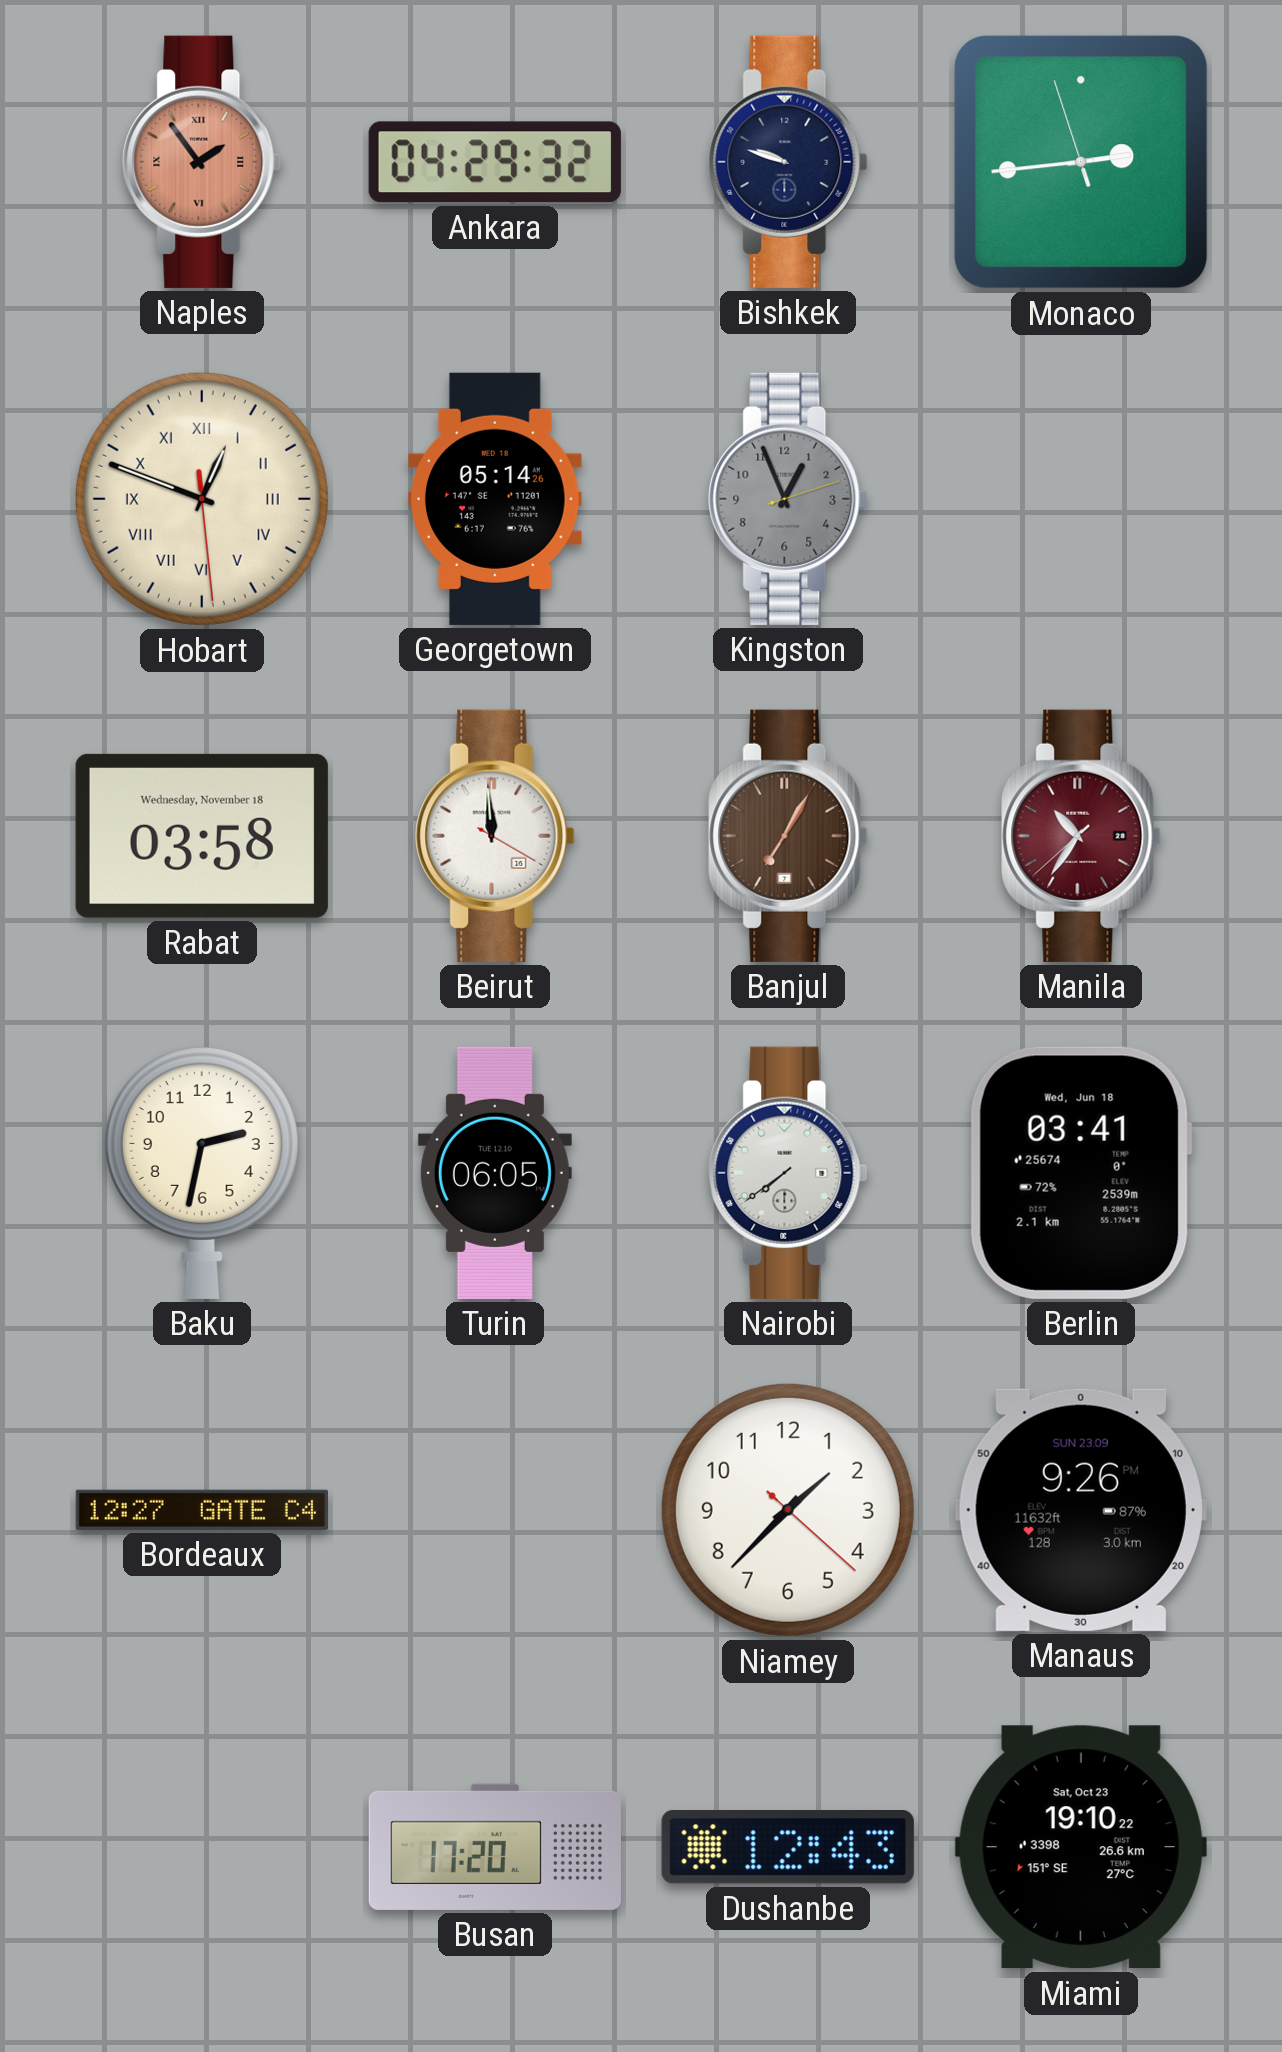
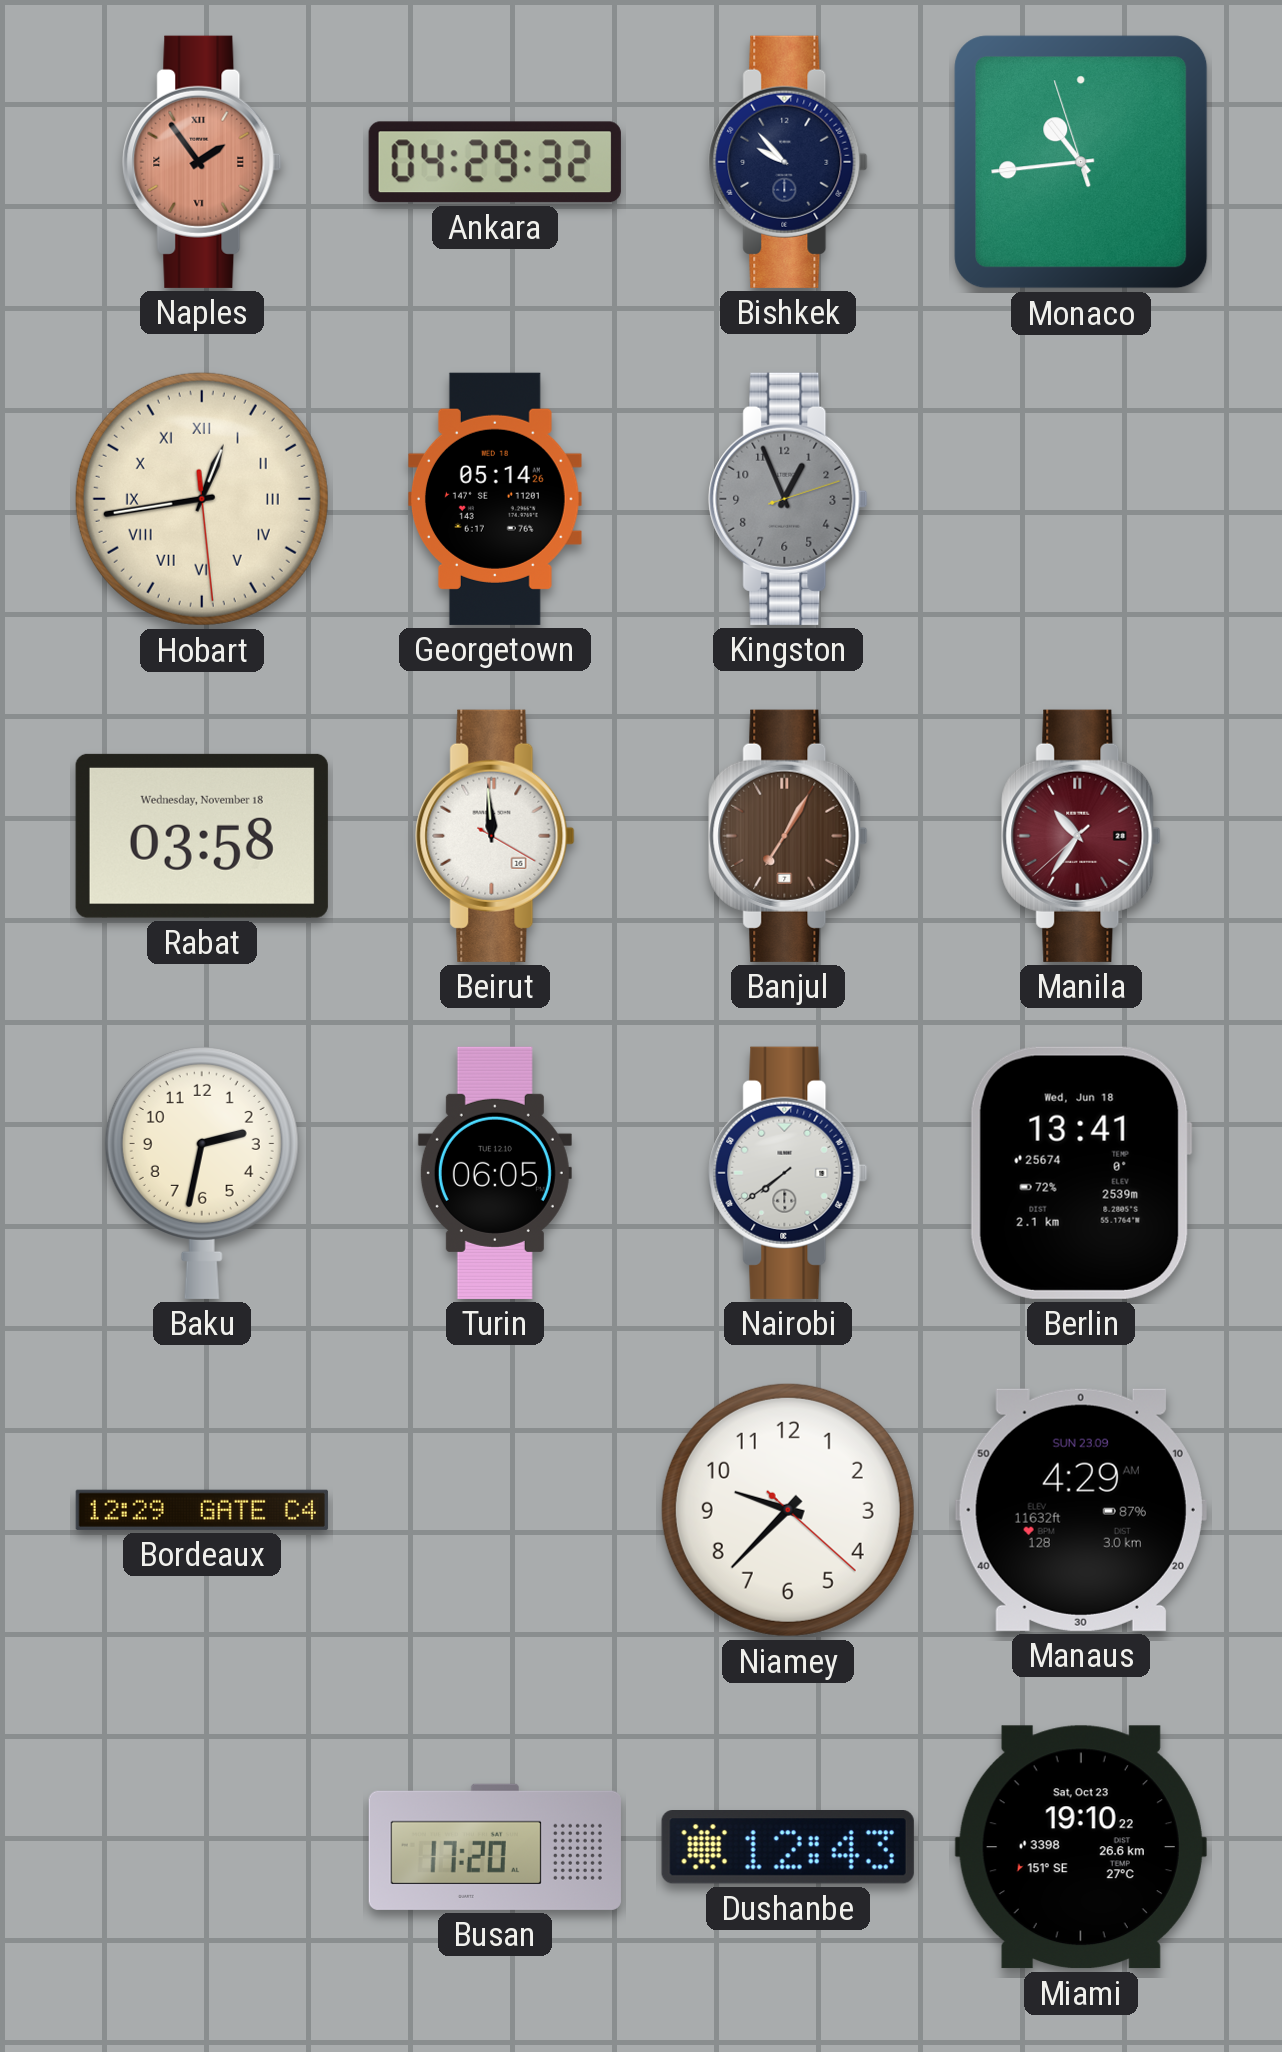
Bishkek: 9:48 -> 9:53
Monaco: 2:43 -> 10:43
Hobart: 12:48 -> 12:43
Berlin: 03:41 -> 13:41
Bordeaux: 12:27 -> 12:29
Niamey: 1:37 -> 9:37
Manaus: 9:26 -> 4:29
